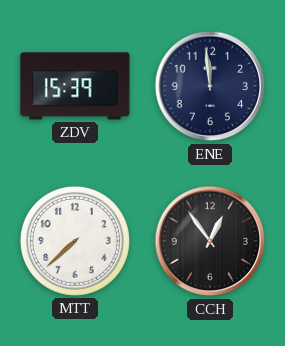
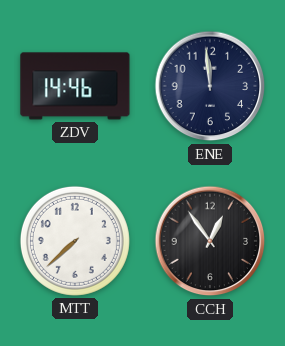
ZDV: 15:39 -> 14:46
